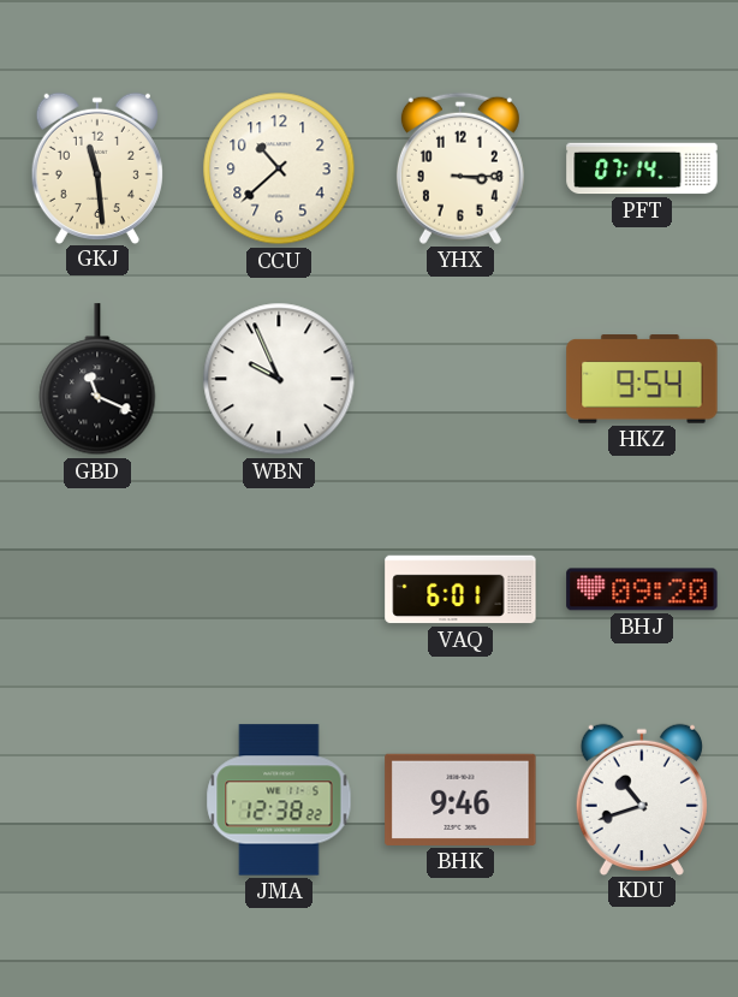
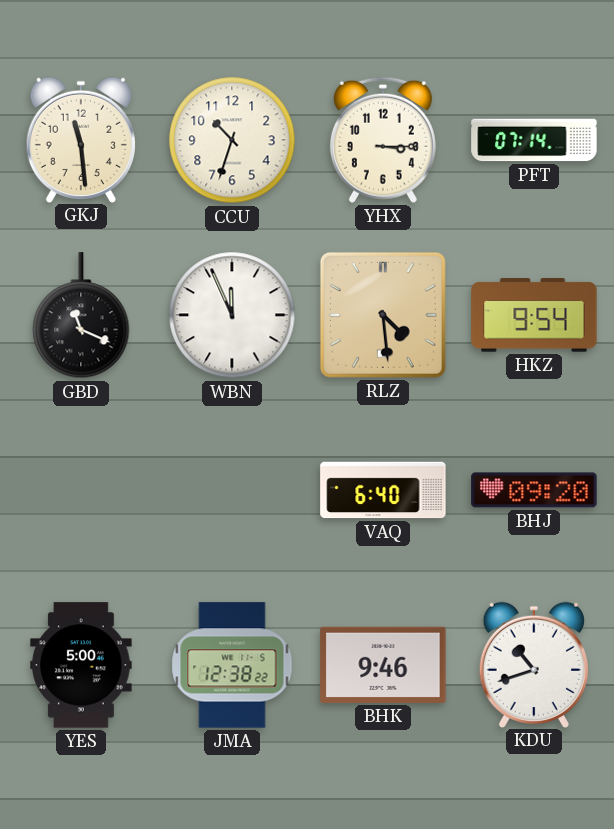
CCU: 10:38 -> 10:33
WBN: 9:56 -> 11:56
RLZ: none -> 4:29
VAQ: 6:01 -> 6:40
YES: none -> 5:00
